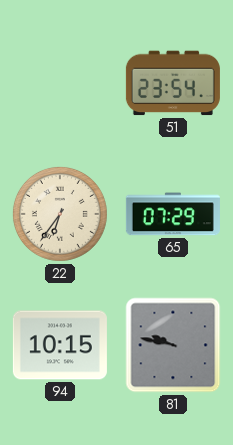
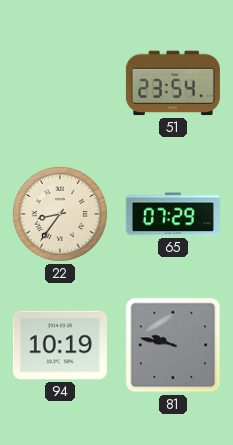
22: 6:36 -> 8:36
94: 10:15 -> 10:19
